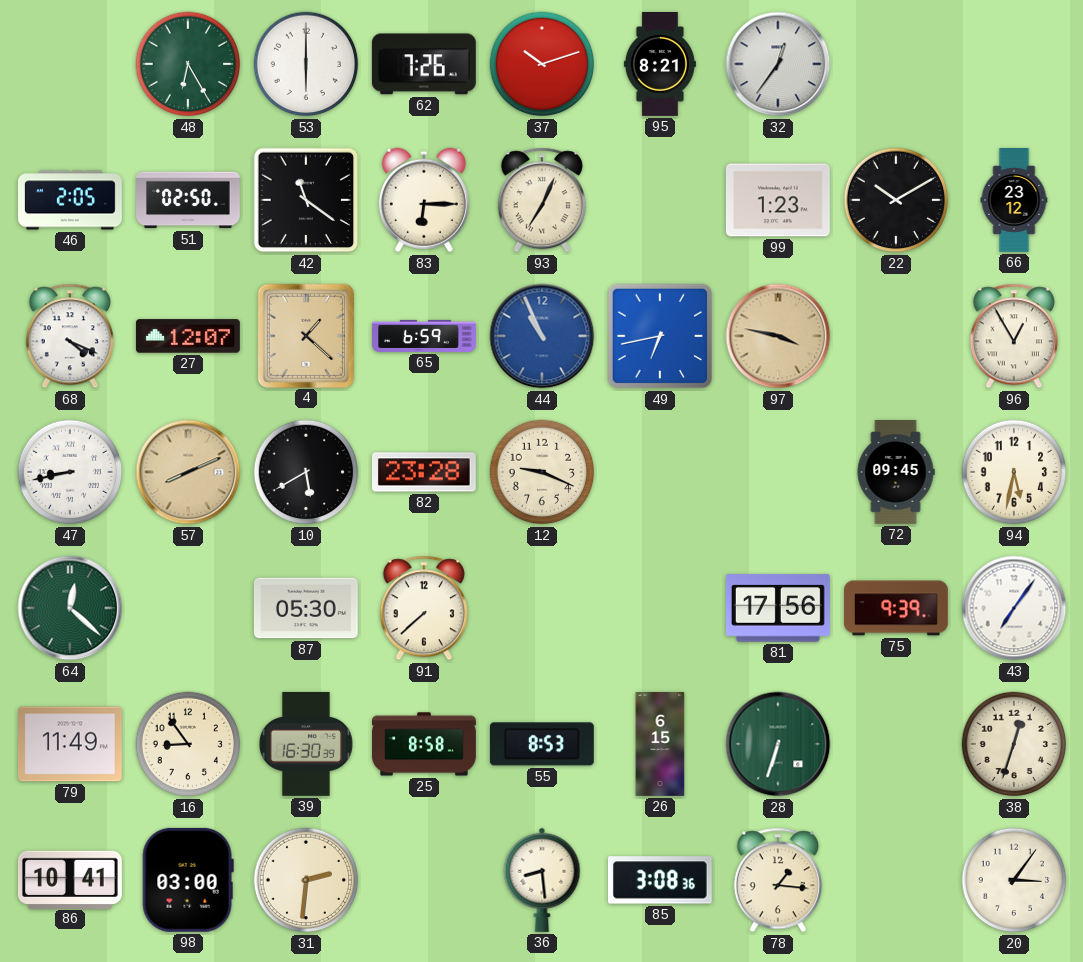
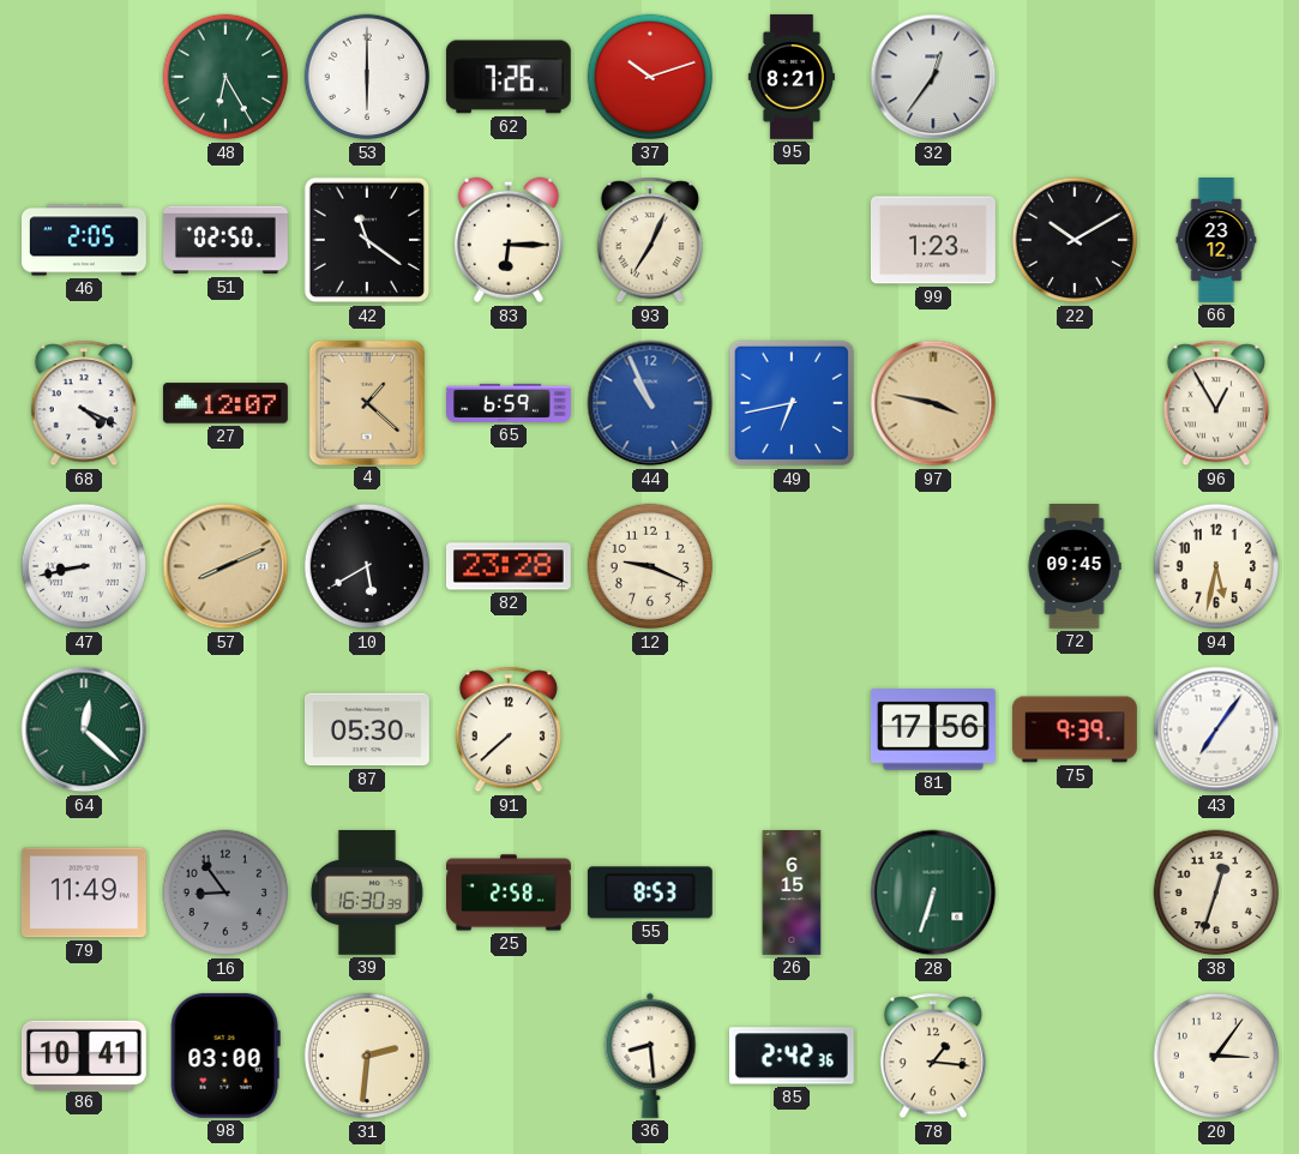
16 dial: cream -> grey
25: 8:58 -> 2:58
85: 3:08 -> 2:42
